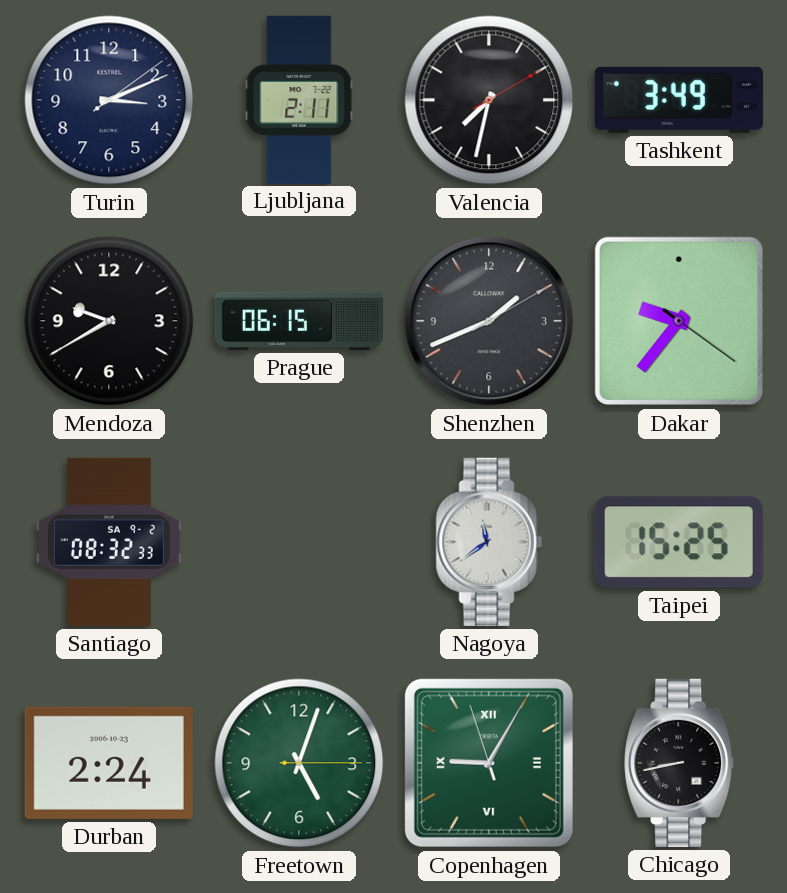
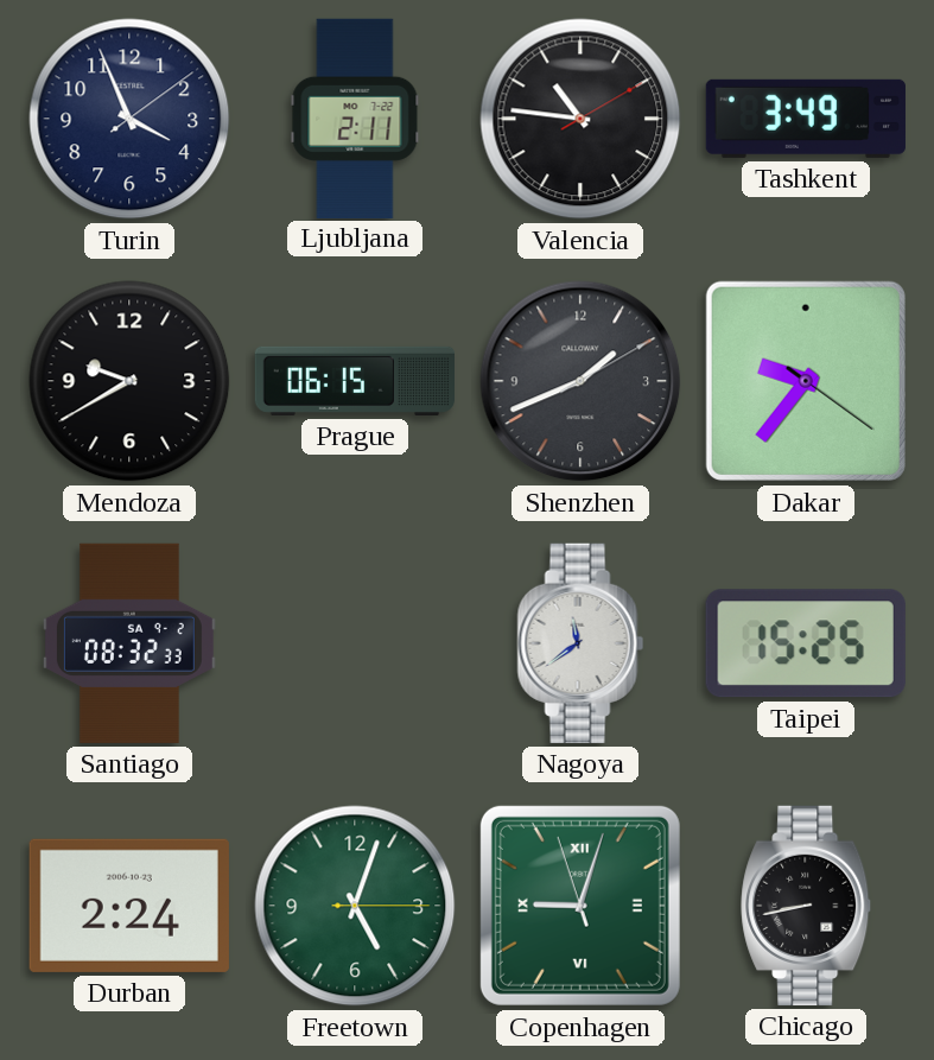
Turin: 3:11 -> 3:56
Valencia: 7:32 -> 10:46
Copenhagen: 9:04 -> 9:02
